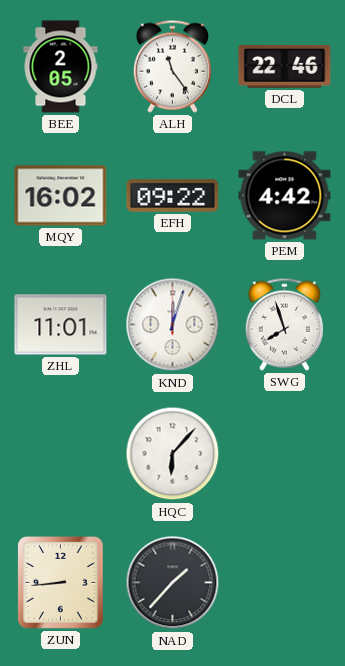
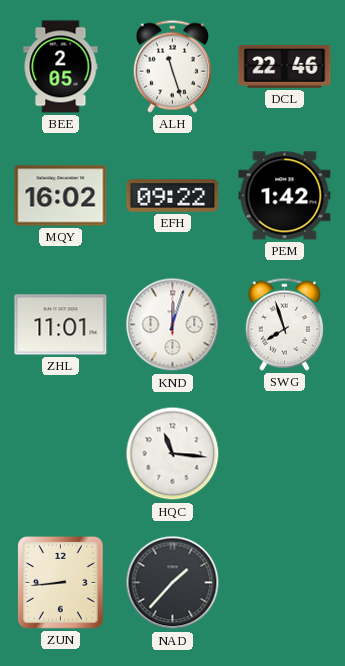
ALH: 11:24 -> 11:27
PEM: 4:42 -> 1:42
HQC: 6:07 -> 11:16
